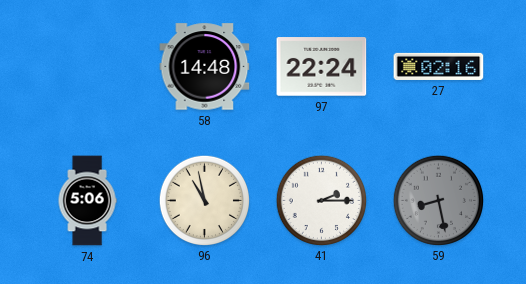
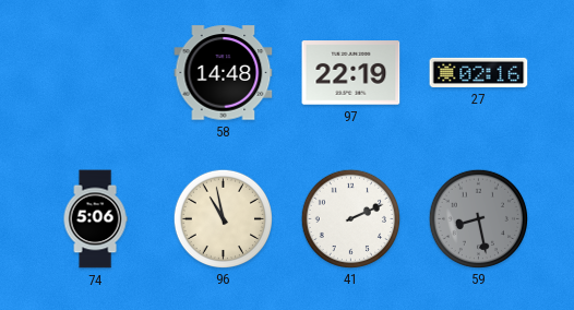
97: 22:24 -> 22:19
41: 2:15 -> 2:11
